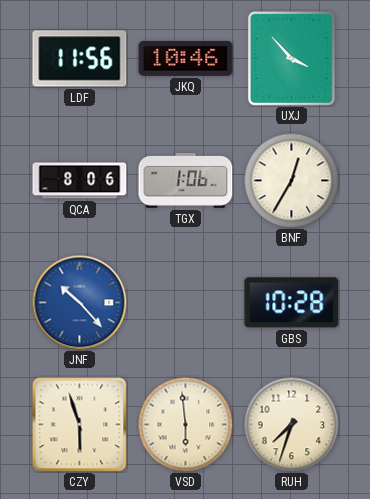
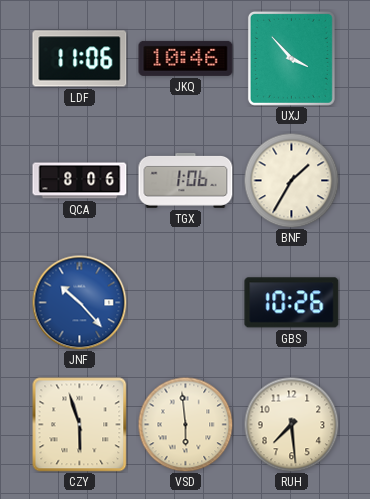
LDF: 11:56 -> 11:06
BNF: 12:35 -> 1:35
GBS: 10:28 -> 10:26
RUH: 7:33 -> 7:29
